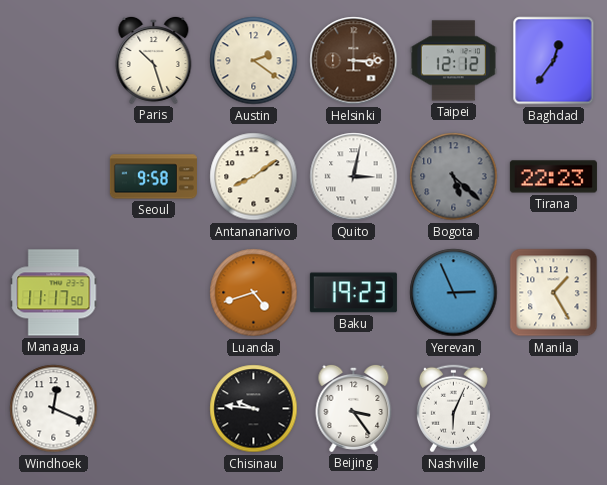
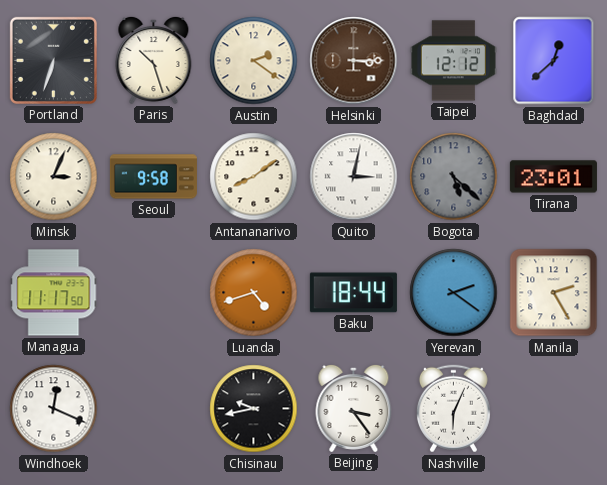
Portland: none -> 6:33
Baghdad: 12:36 -> 12:38
Minsk: none -> 3:04
Tirana: 22:23 -> 23:01
Baku: 19:23 -> 18:44
Yerevan: 2:56 -> 2:21
Manila: 1:25 -> 2:25
Chisinau: 9:46 -> 9:43
